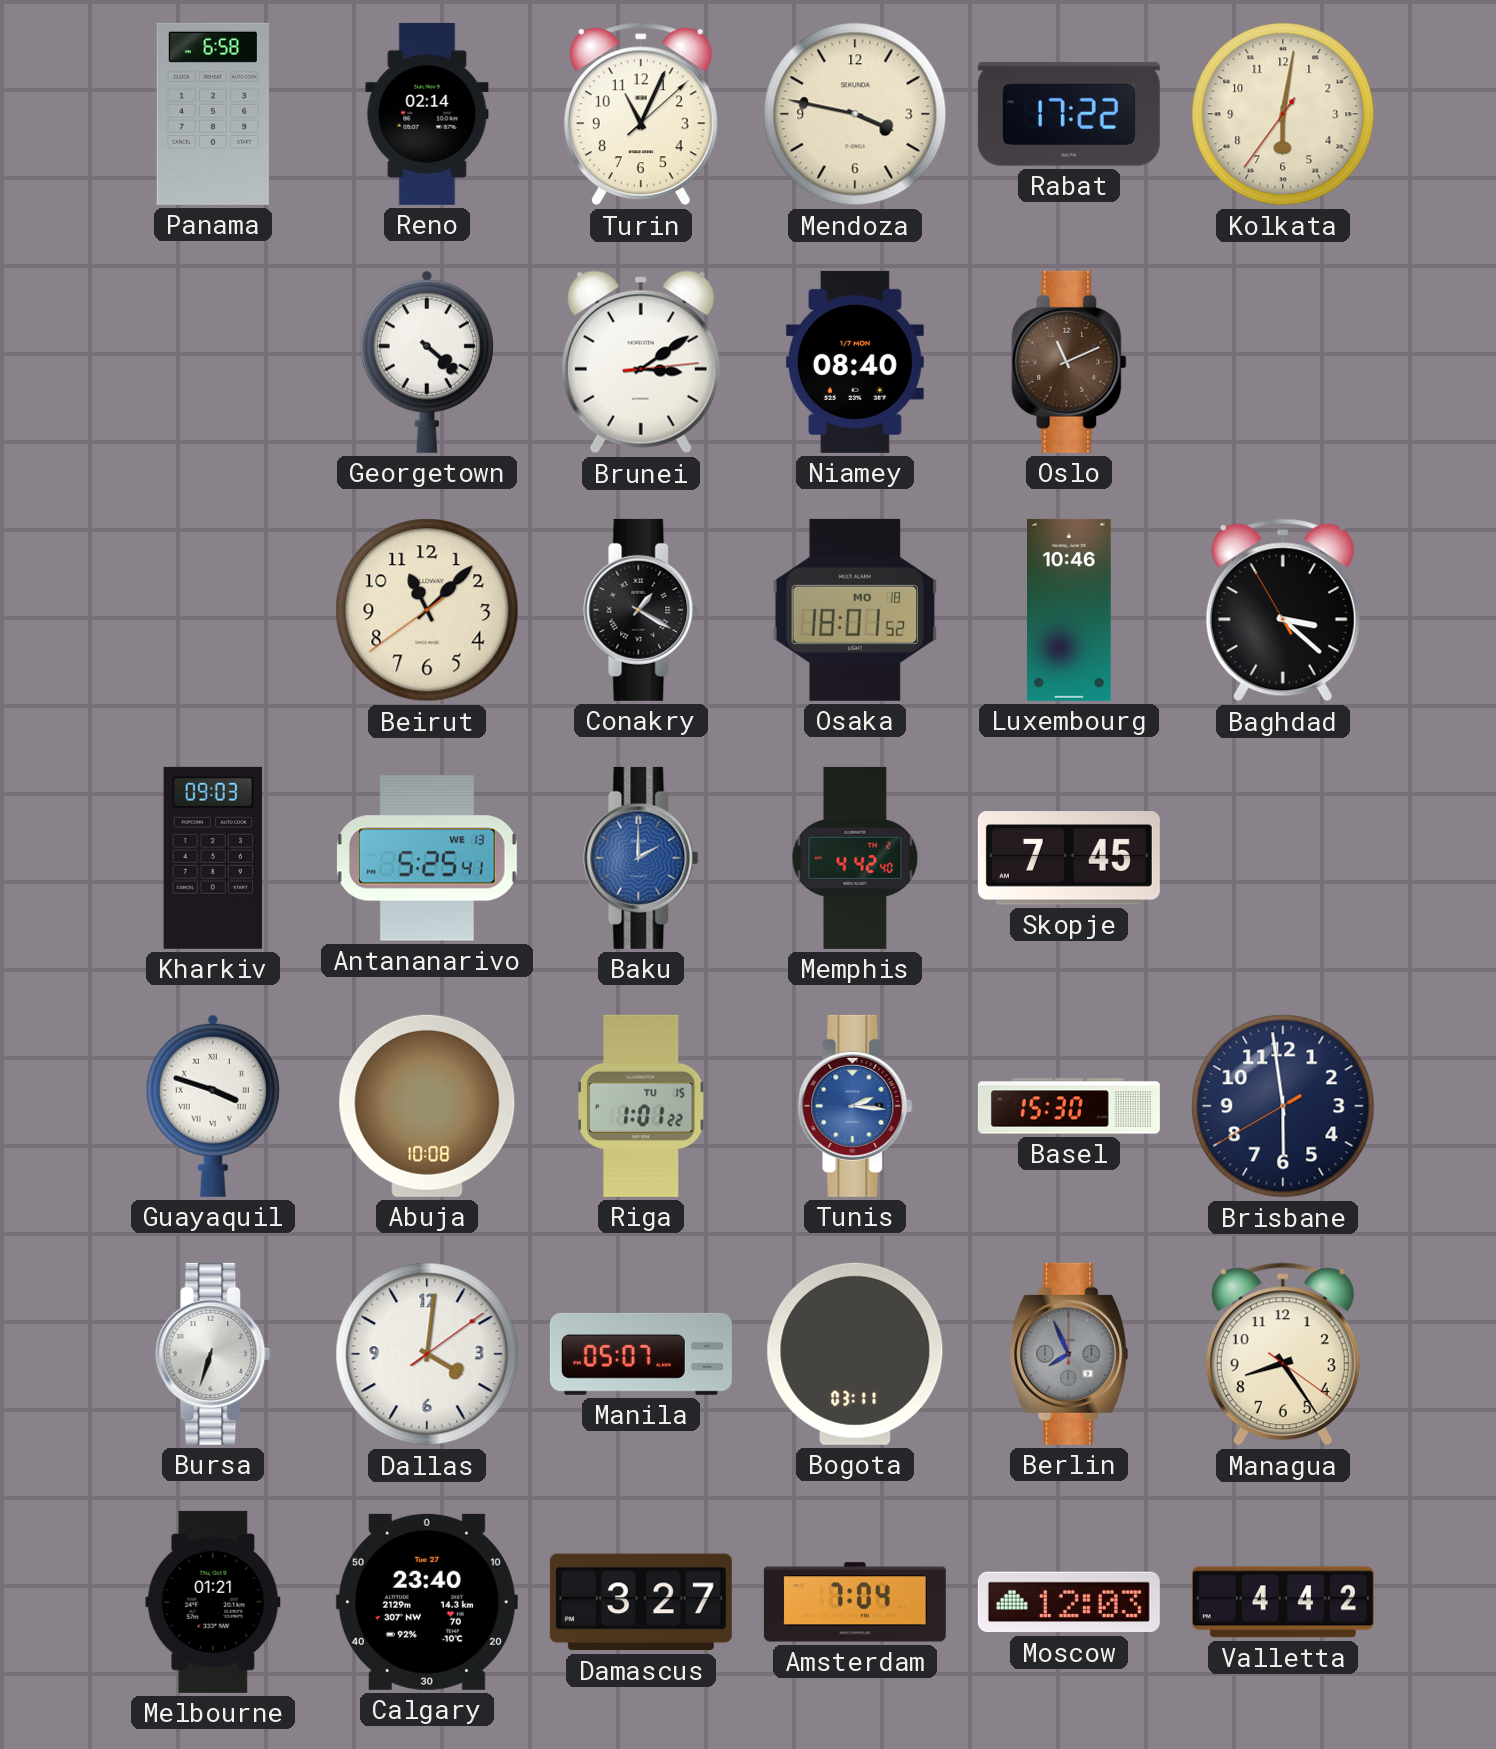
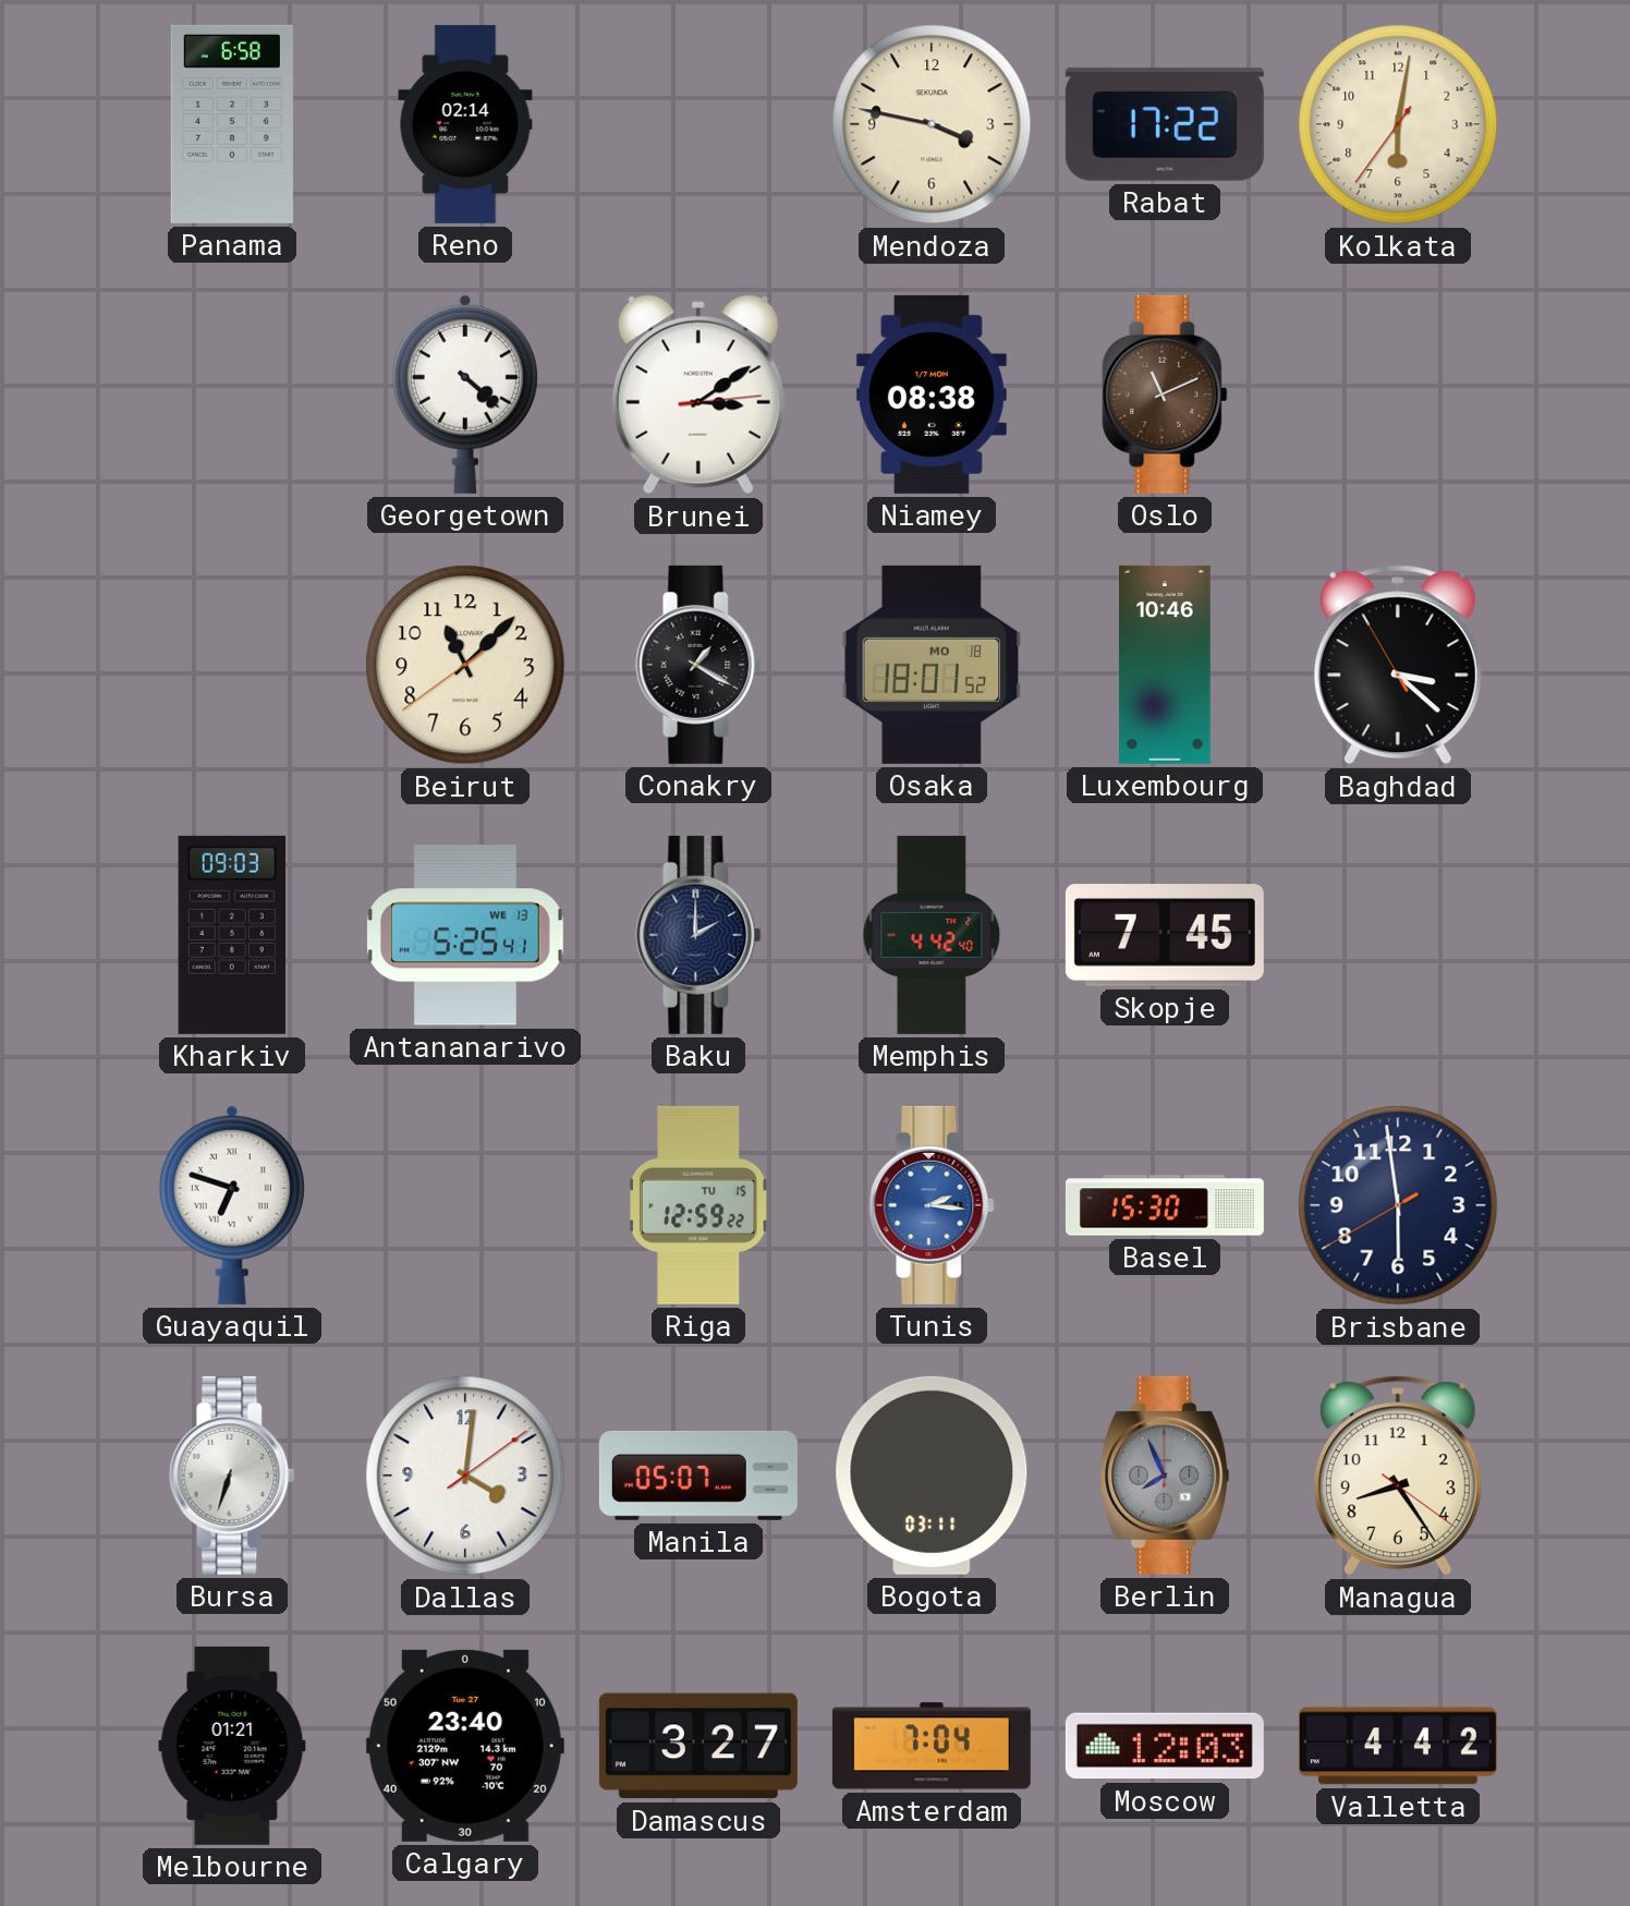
Turin: 11:04 -> none
Niamey: 08:40 -> 08:38
Baku dial: blue -> navy
Guayaquil: 3:48 -> 6:48
Abuja: 10:08 -> none
Riga: 1:01 -> 12:59
